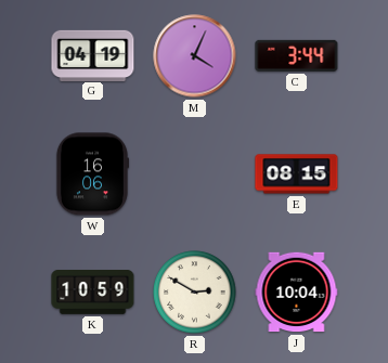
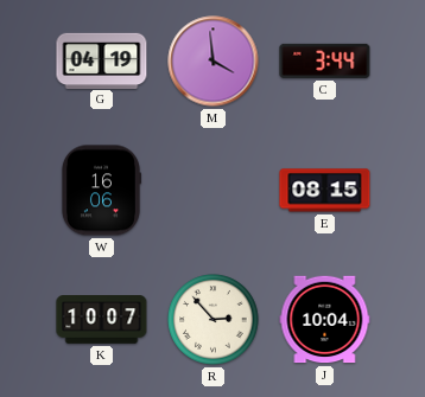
M: 4:04 -> 3:59
K: 10:59 -> 10:07
R: 2:50 -> 2:53
